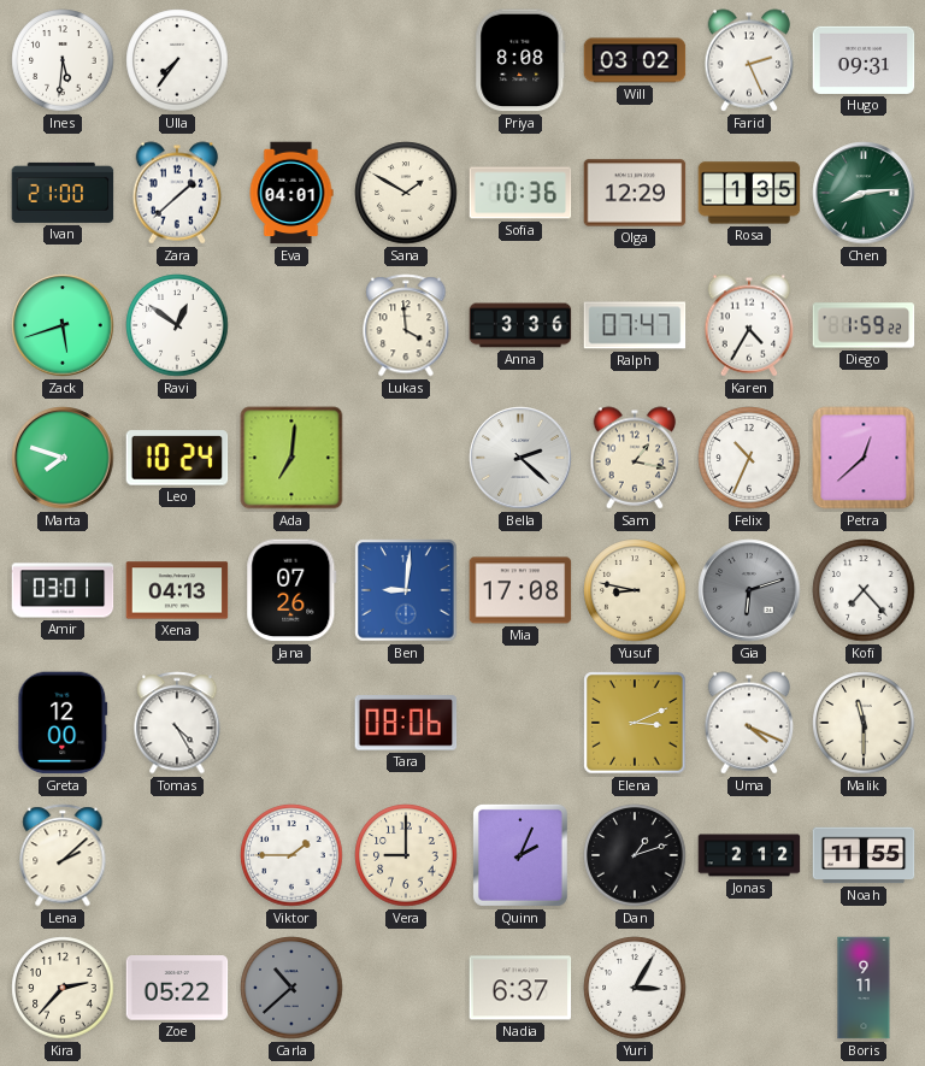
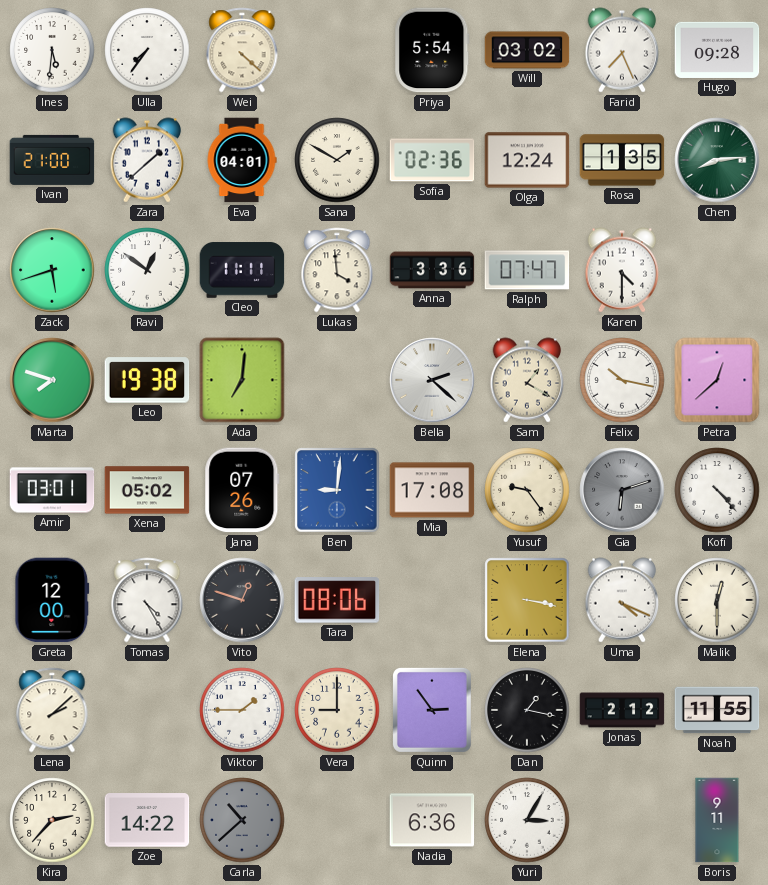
Wei: none -> 4:22
Priya: 8:08 -> 5:54
Farid: 2:26 -> 7:26
Hugo: 09:31 -> 09:28
Sofia: 10:36 -> 02:36
Olga: 12:29 -> 12:24
Cleo: none -> 11:11
Karen: 4:35 -> 4:30
Diego: 1:59 -> none
Leo: 10:24 -> 19:38
Sam: 1:17 -> 1:20
Felix: 10:34 -> 10:17
Xena: 04:13 -> 05:02
Yusuf: 8:47 -> 9:24
Kofi: 7:23 -> 4:23
Vito: none -> 12:48
Elena: 3:11 -> 3:17
Malik: 11:30 -> 12:30
Quinn: 2:04 -> 2:54
Dan: 1:12 -> 1:17
Zoe: 05:22 -> 14:22
Nadia: 6:37 -> 6:36
